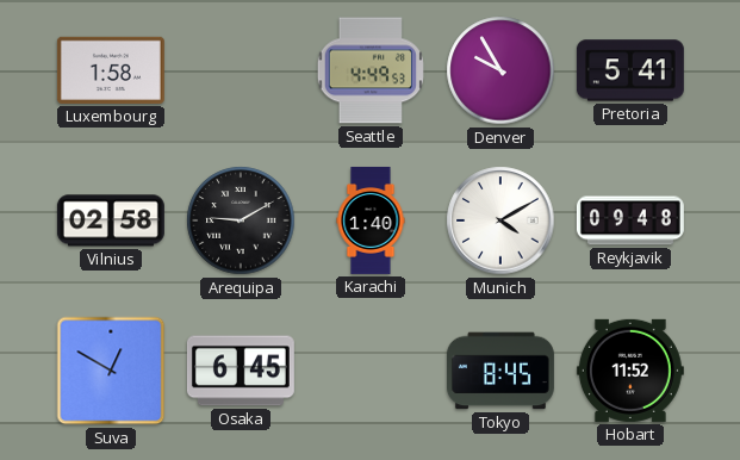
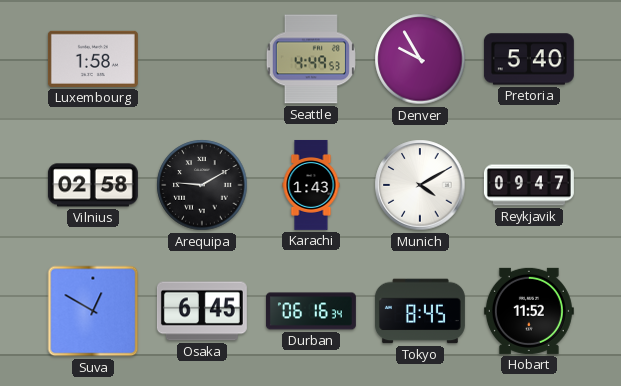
Pretoria: 5:41 -> 5:40
Karachi: 1:40 -> 1:43
Reykjavik: 09:48 -> 09:47
Durban: none -> 06:16
